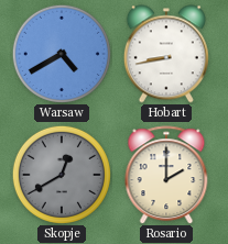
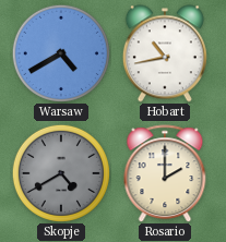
Hobart: 8:43 -> 10:43
Skopje: 12:40 -> 4:40
